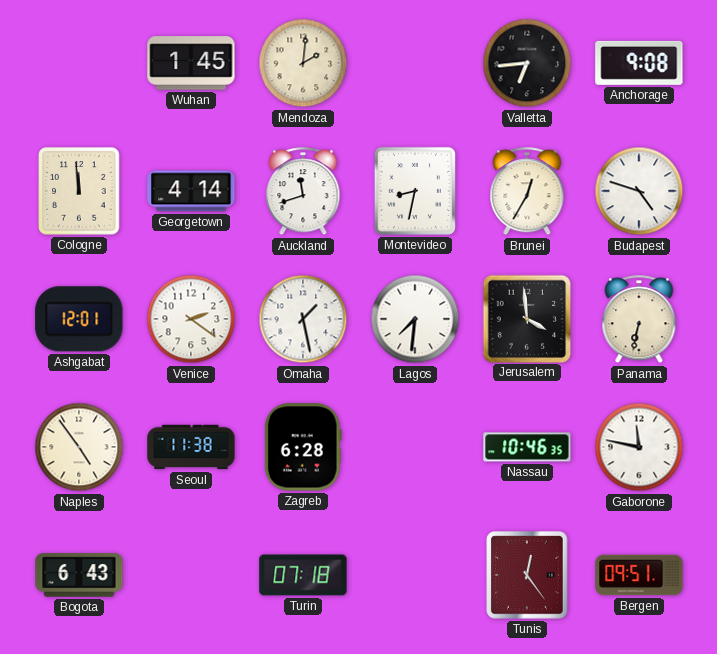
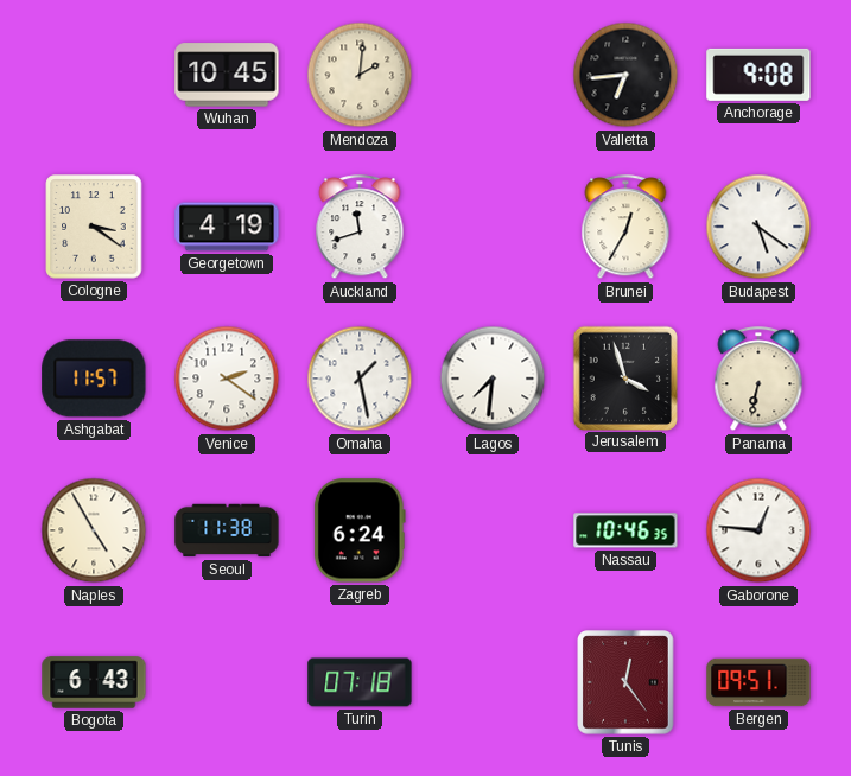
Wuhan: 1:45 -> 10:45
Cologne: 11:59 -> 3:21
Georgetown: 4:14 -> 4:19
Montevideo: 8:32 -> none
Budapest: 4:48 -> 5:21
Ashgabat: 12:01 -> 11:57
Jerusalem: 3:59 -> 3:57
Naples: 4:54 -> 4:55
Zagreb: 6:28 -> 6:24
Gaborone: 11:47 -> 12:46
